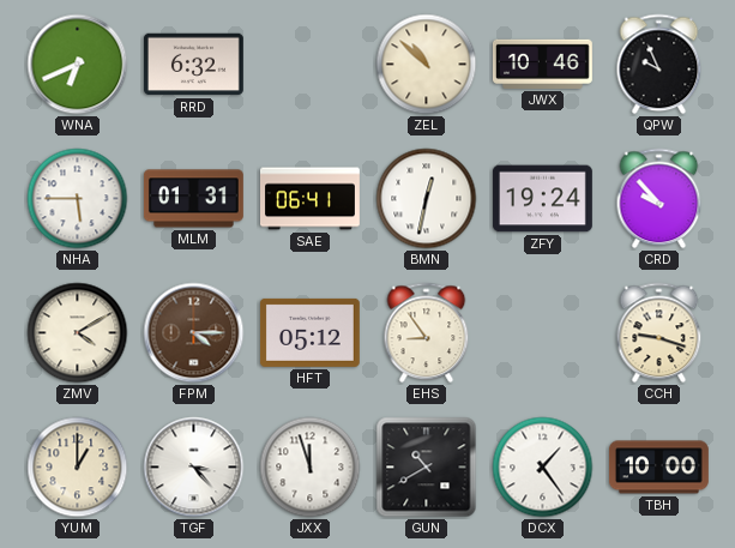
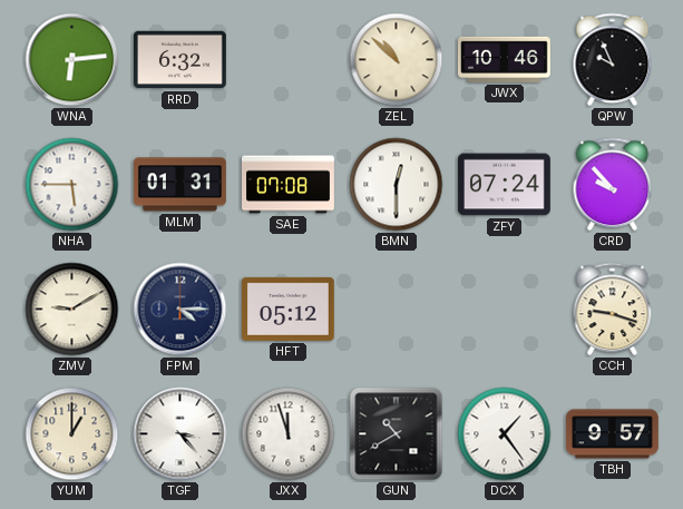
WNA: 6:41 -> 6:14
SAE: 06:41 -> 07:08
BMN: 12:32 -> 12:30
ZFY: 19:24 -> 07:24
ZMV: 4:10 -> 9:10
FPM dial: brown -> navy
EHS: 8:54 -> none
TBH: 10:00 -> 9:57
